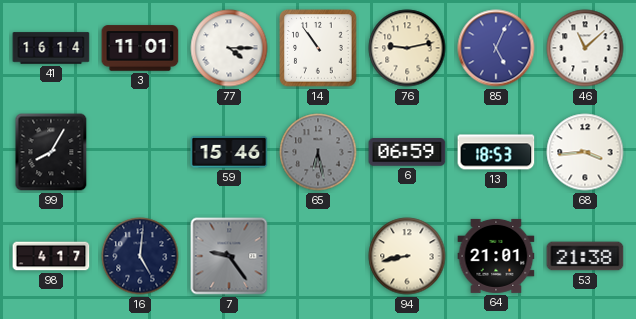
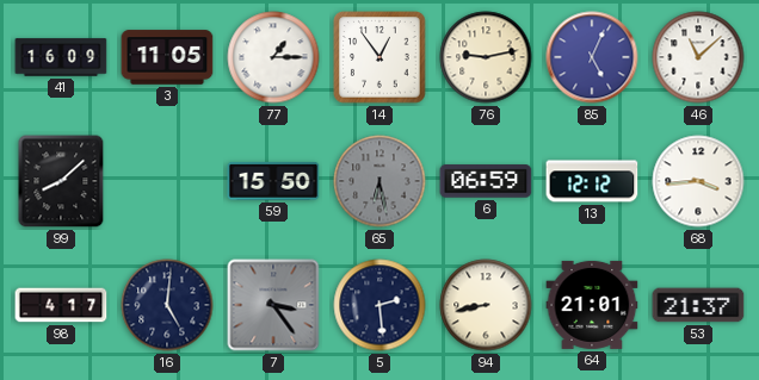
41: 16:14 -> 16:09
3: 11:01 -> 11:05
77: 4:15 -> 1:15
14: 10:54 -> 12:54
99: 8:05 -> 8:08
59: 15:46 -> 15:50
13: 18:53 -> 12:12
7: 9:24 -> 3:24
5: none -> 2:29
53: 21:38 -> 21:37
